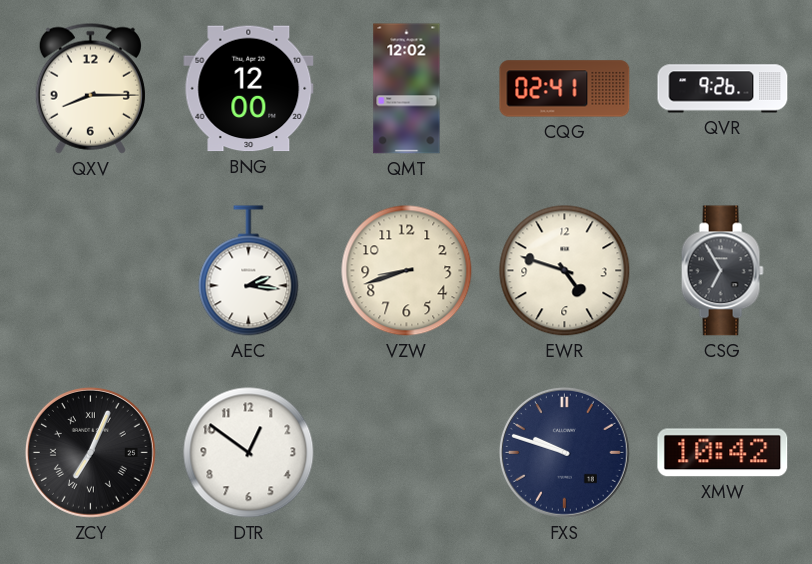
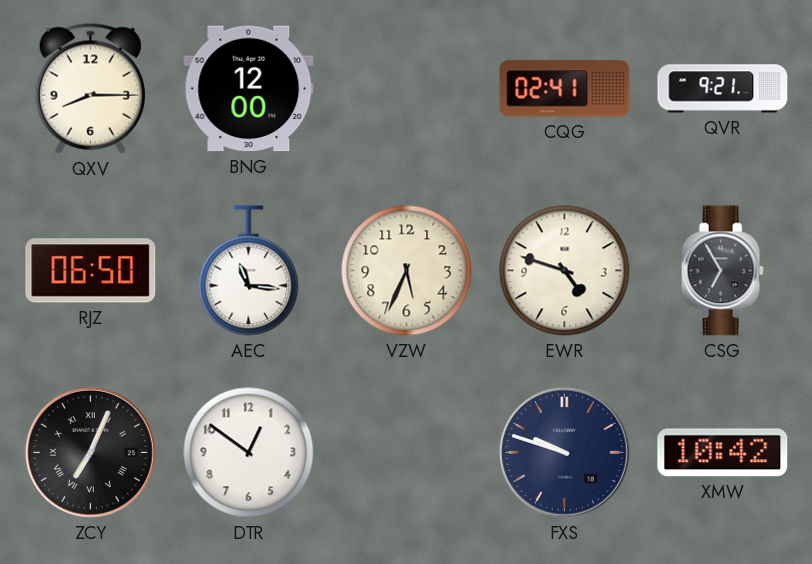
QMT: 12:02 -> none
QVR: 9:26 -> 9:21
RJZ: none -> 06:50
AEC: 2:16 -> 11:16
VZW: 8:42 -> 5:34
